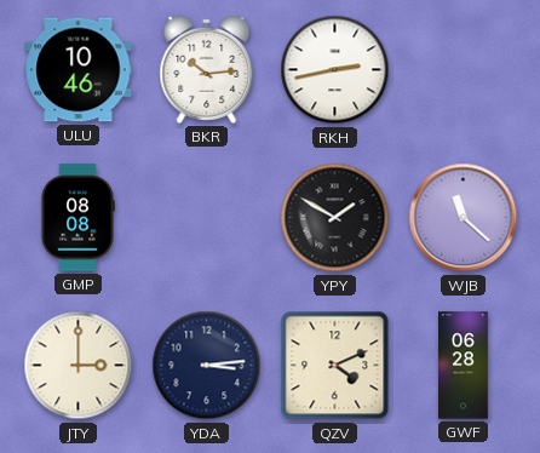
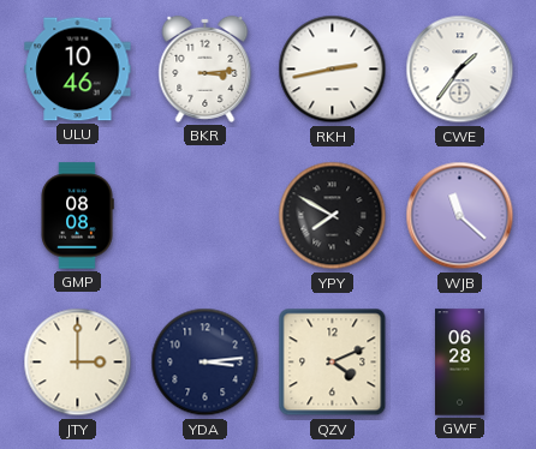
BKR: 10:14 -> 3:14
CWE: none -> 1:36
YPY: 1:50 -> 7:50
